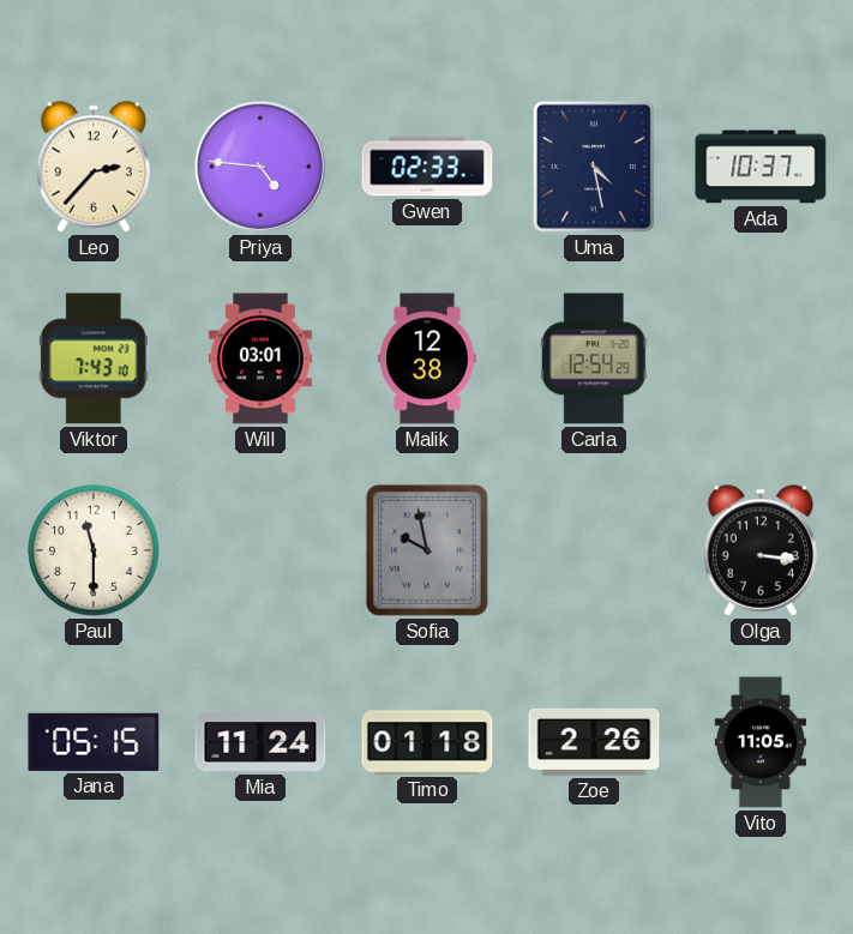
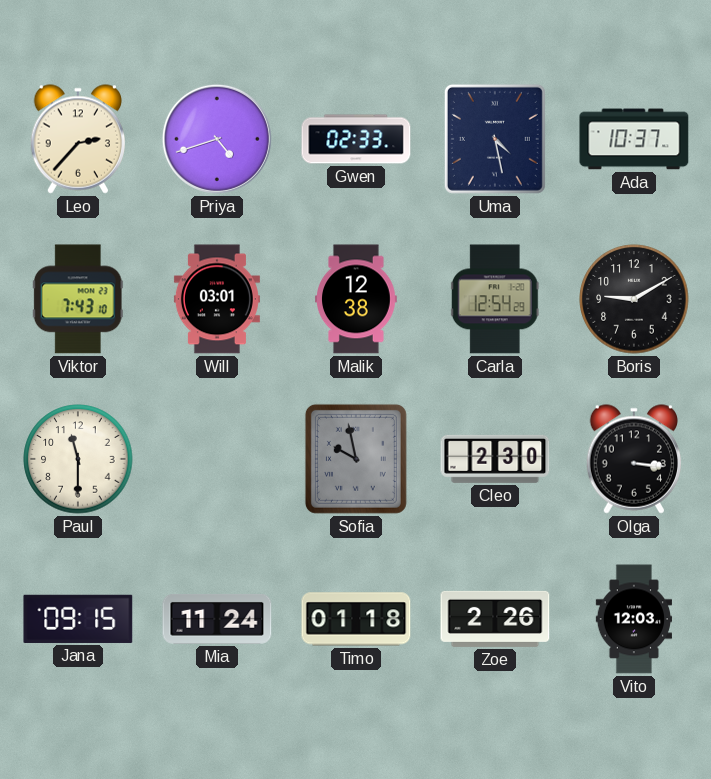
Priya: 4:46 -> 4:42
Boris: none -> 9:10
Cleo: none -> 2:30
Jana: 05:15 -> 09:15
Vito: 11:05 -> 12:03
